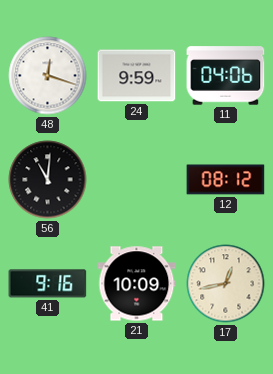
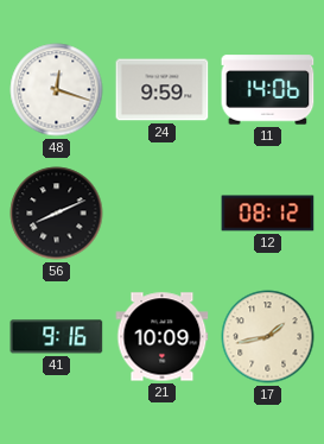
11: 04:06 -> 14:06
56: 11:01 -> 8:11
17: 12:43 -> 1:43
